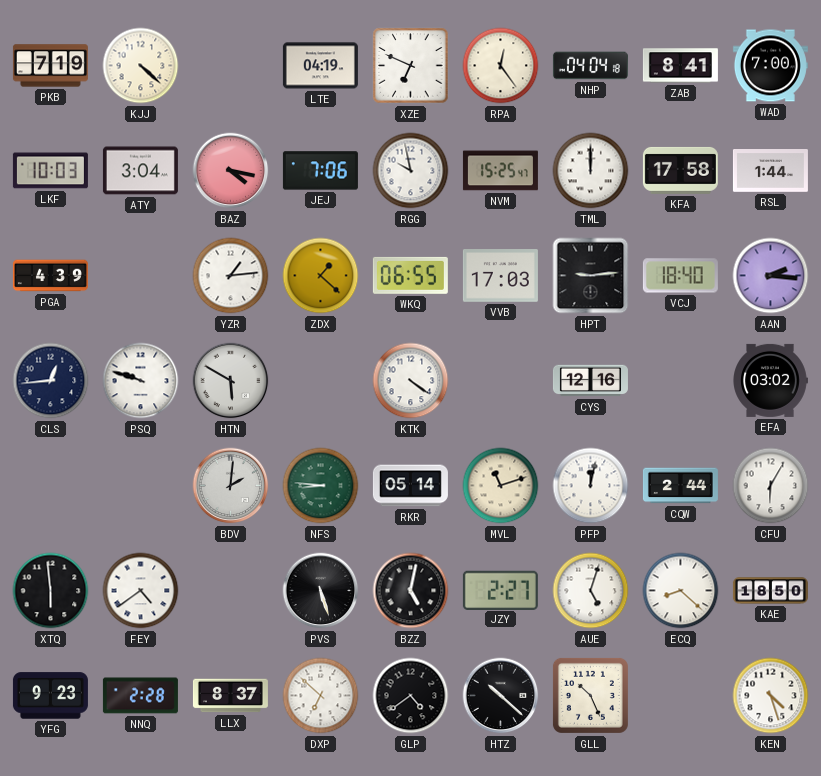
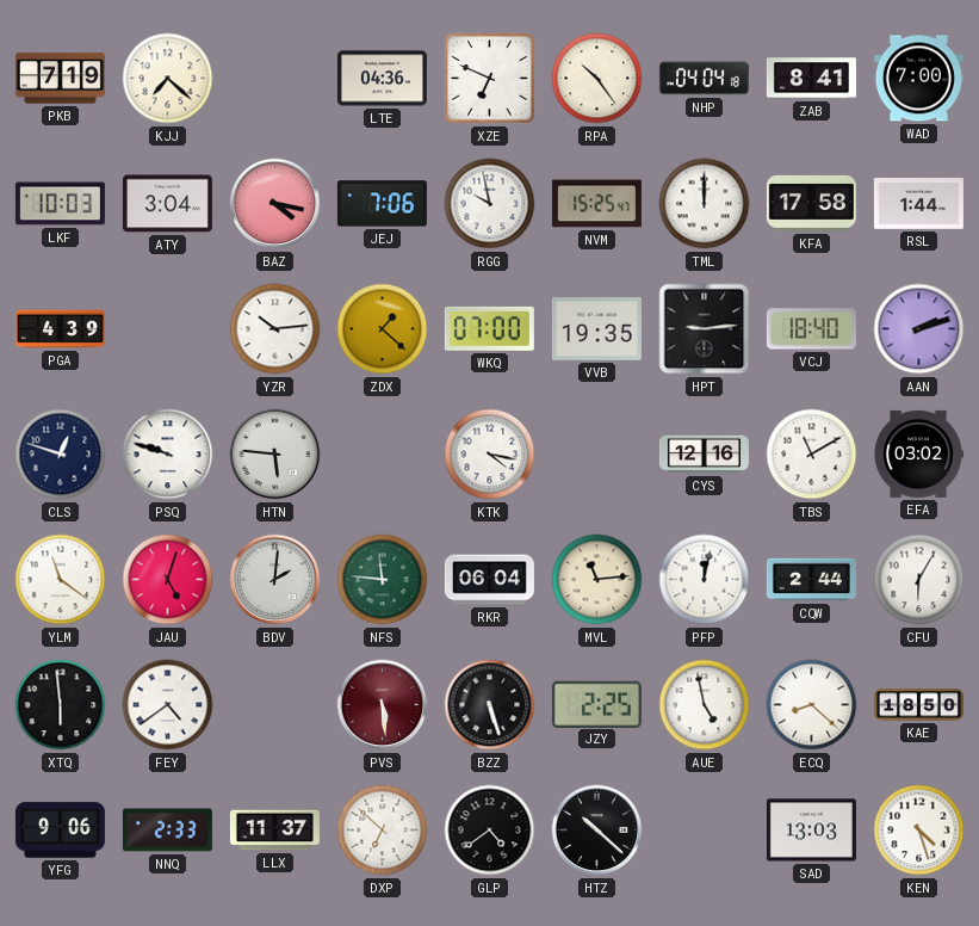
KJJ: 4:22 -> 7:22
LTE: 04:19 -> 04:36
RPA: 12:24 -> 10:24
YZR: 1:14 -> 10:14
WKQ: 06:55 -> 07:00
VVB: 17:03 -> 19:35
AAN: 2:16 -> 2:12
CLS: 12:44 -> 12:48
HTN: 5:50 -> 5:46
KTK: 4:21 -> 4:17
TBS: none -> 11:10
YLM: none -> 11:21
JAU: none -> 5:03
NFS: 8:46 -> 11:46
RKR: 05:14 -> 06:04
MVL: 11:12 -> 11:14
PVS: 5:27 -> 5:29
PVS dial: black -> burgundy
BZZ: 5:02 -> 5:27
JZY: 2:27 -> 2:25
AUE: 5:03 -> 4:58
YFG: 9:23 -> 9:06
NNQ: 2:28 -> 2:33
LLX: 8:37 -> 11:37
GLL: 10:26 -> none
SAD: none -> 13:03
